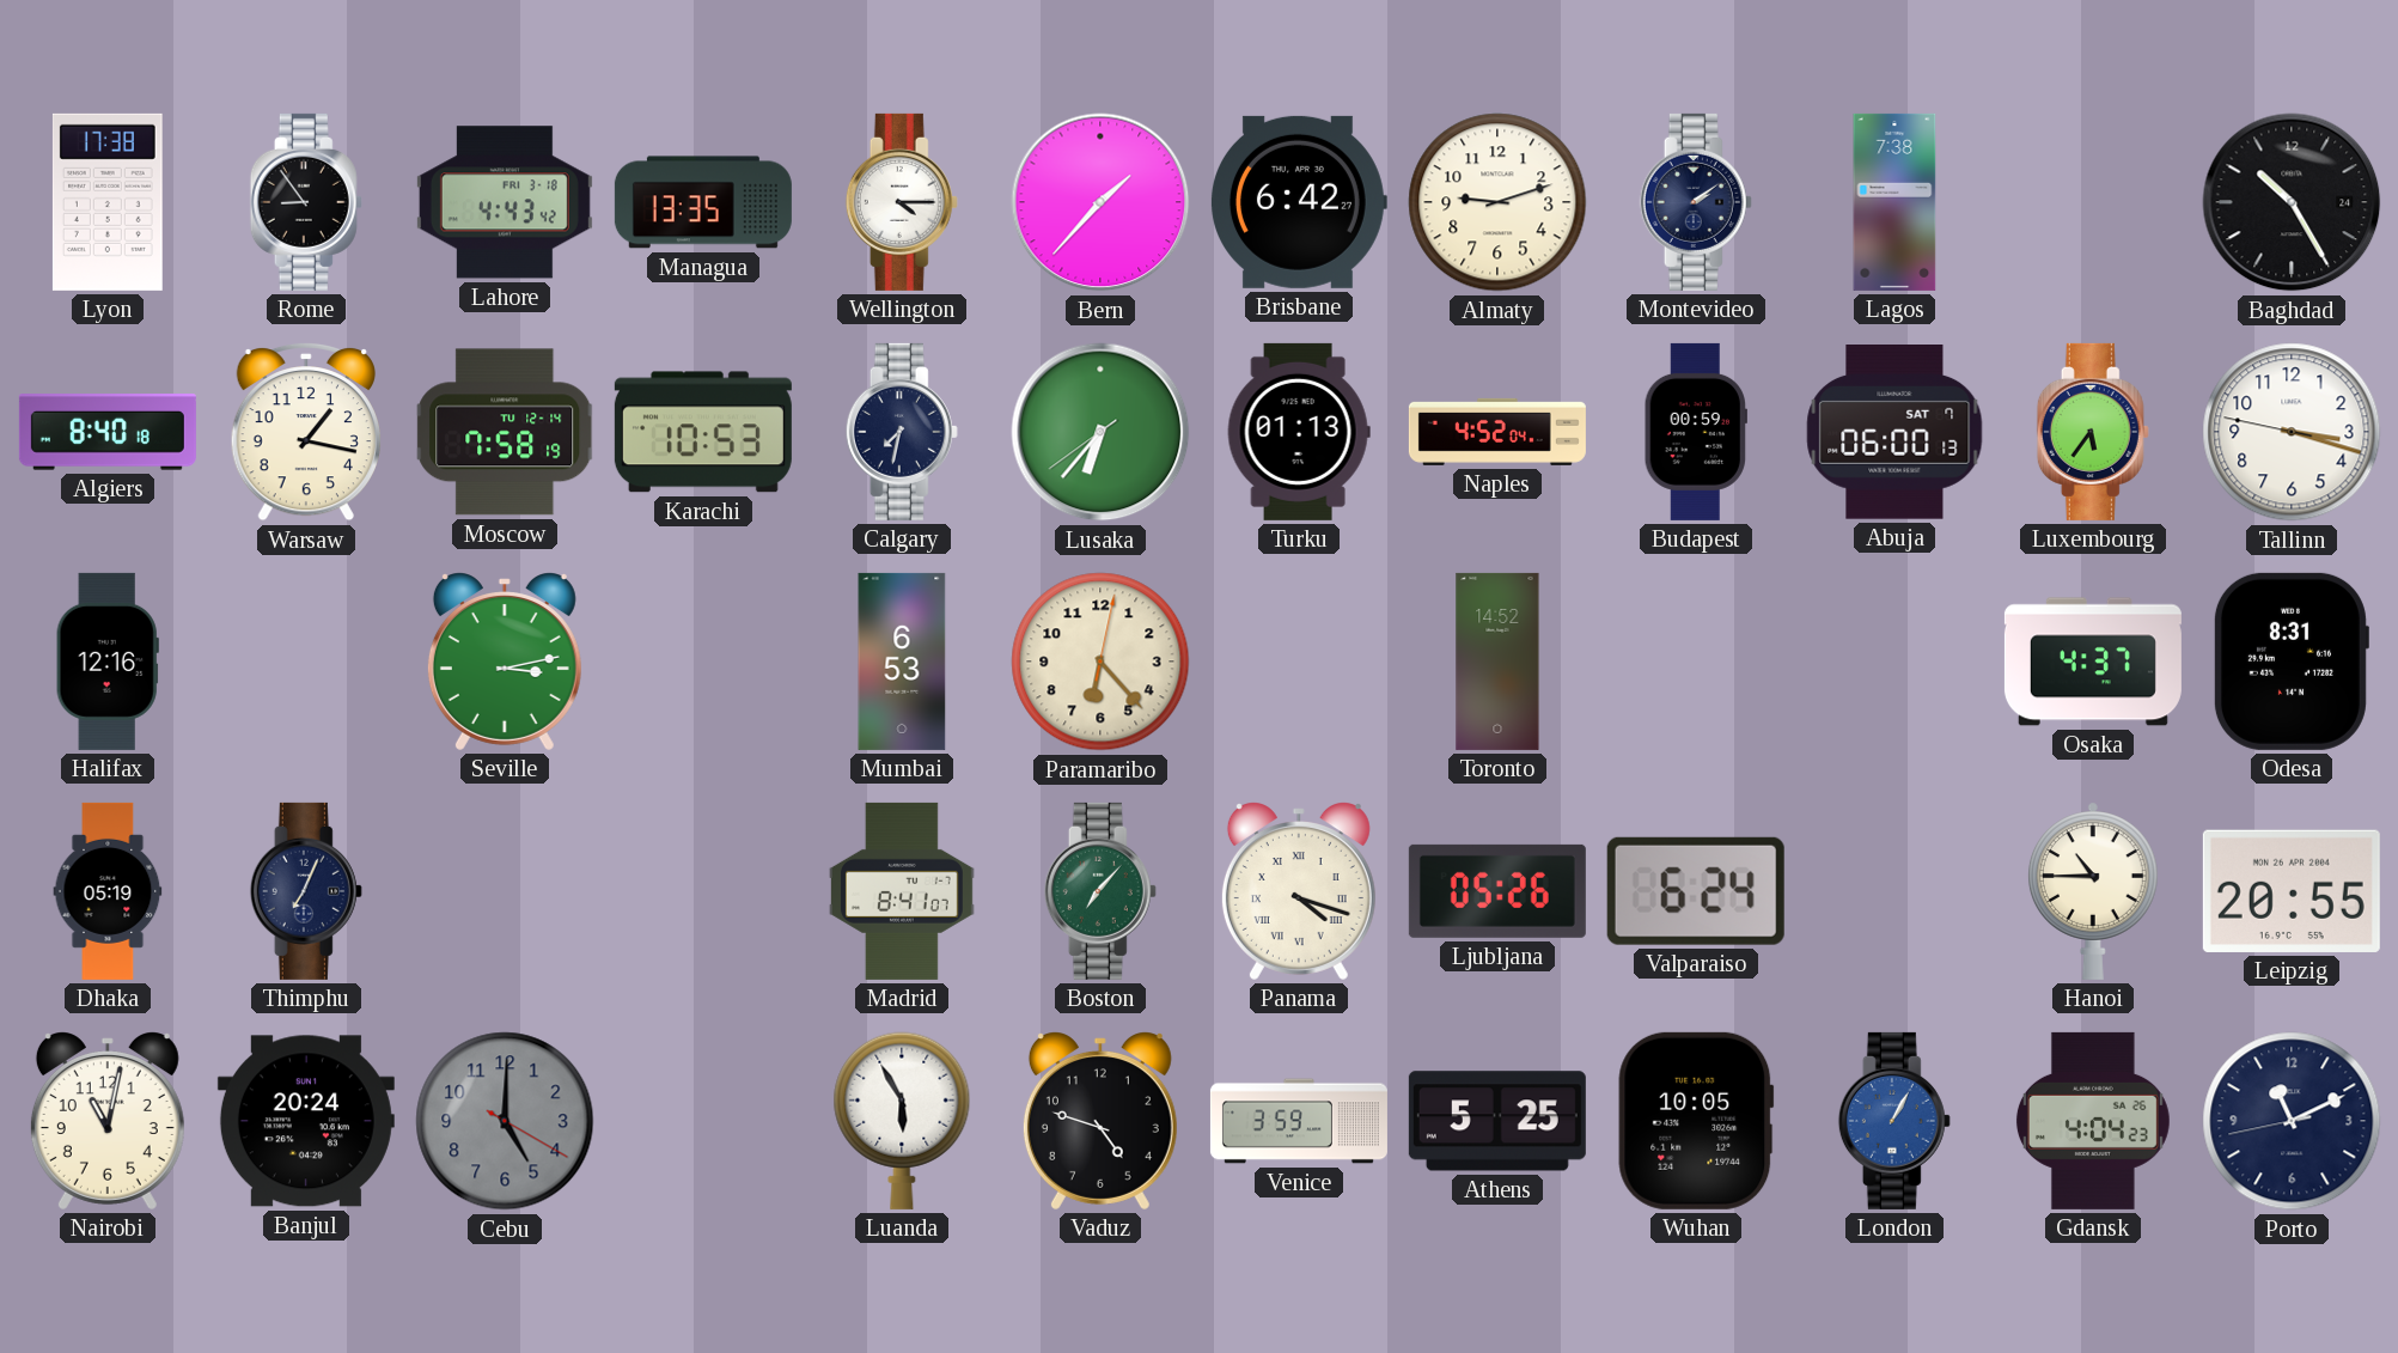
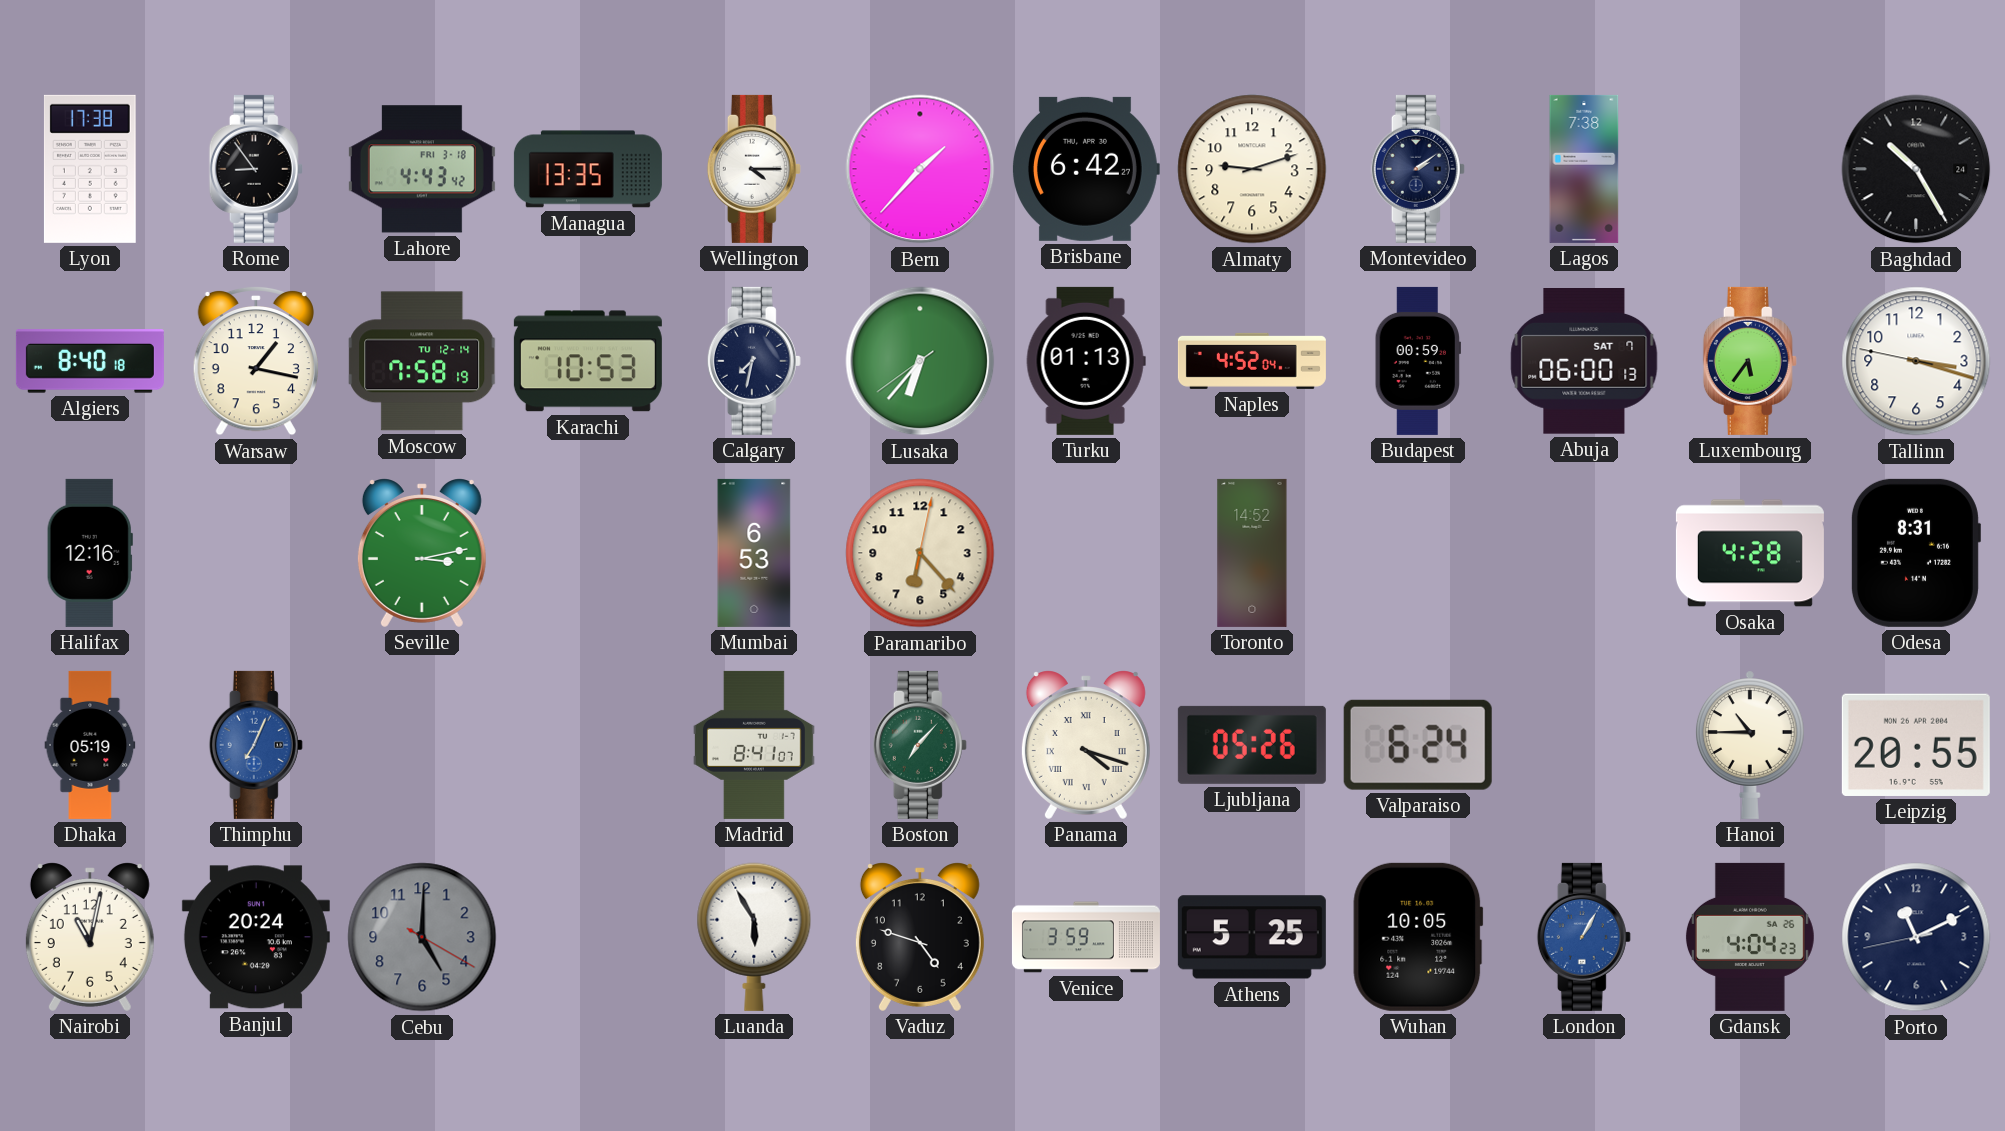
Osaka: 4:37 -> 4:28
Thimphu dial: navy -> blue
